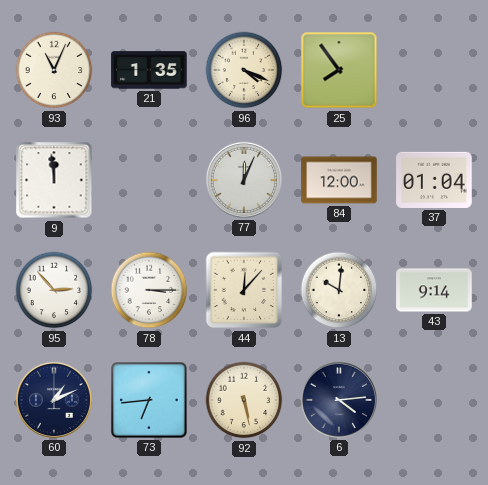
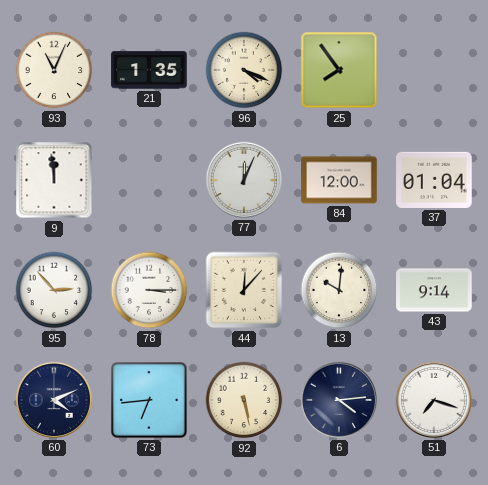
60: 1:11 -> 4:11
51: none -> 7:18
